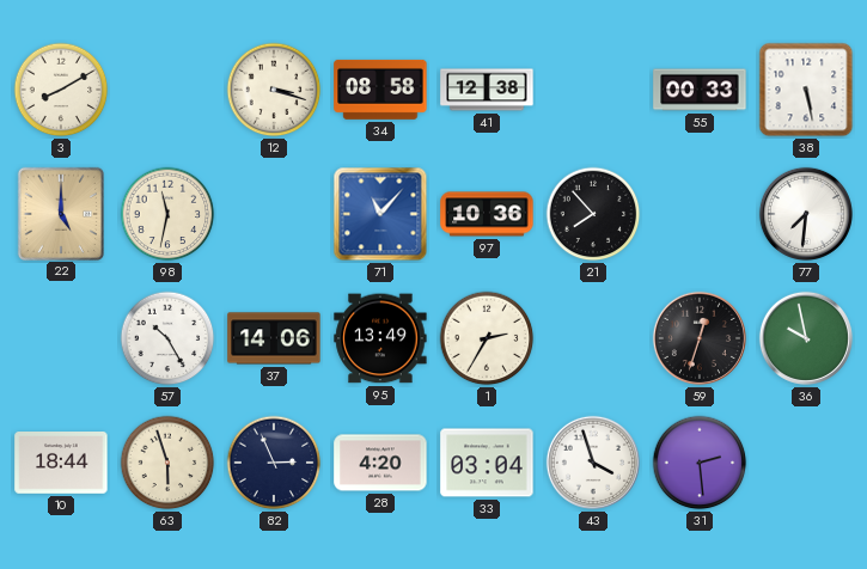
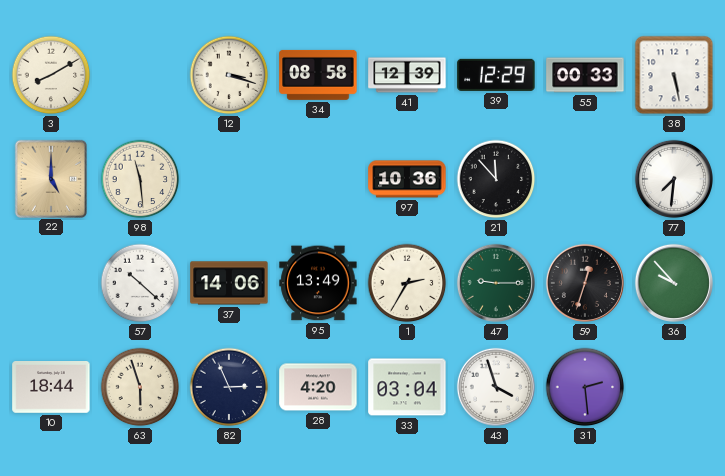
41: 12:38 -> 12:39
39: none -> 12:29
98: 11:32 -> 11:29
71: 11:07 -> none
21: 7:53 -> 11:53
57: 10:25 -> 10:22
47: none -> 9:15
36: 9:58 -> 9:53
